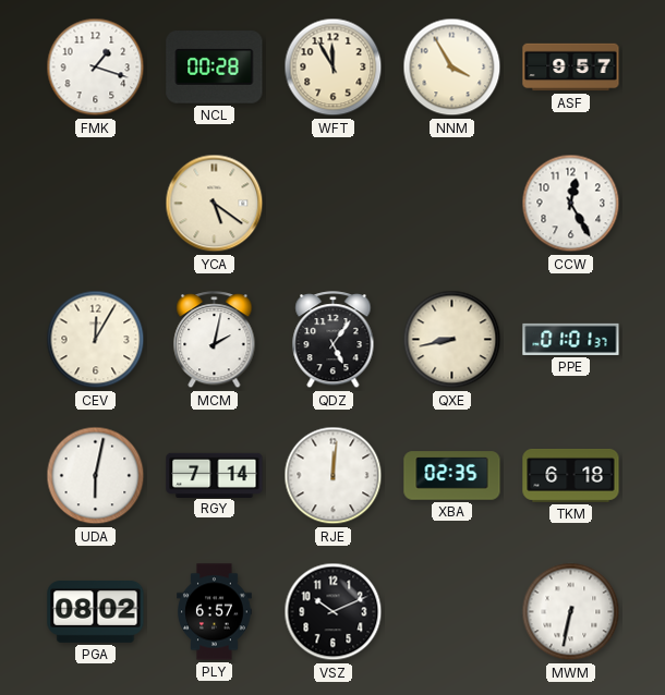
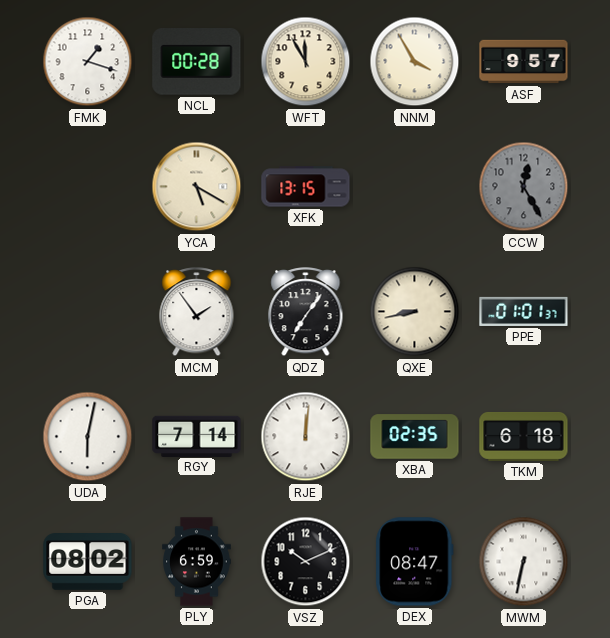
YCA: 5:21 -> 5:20
XFK: none -> 13:15
CCW dial: white -> grey
CEV: 12:05 -> none
MCM: 2:02 -> 1:54
QDZ: 5:06 -> 7:06
PLY: 6:57 -> 6:59
DEX: none -> 08:47
